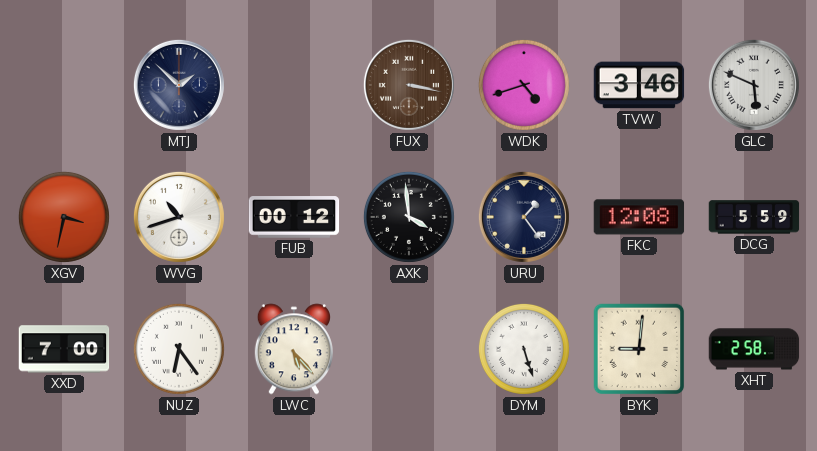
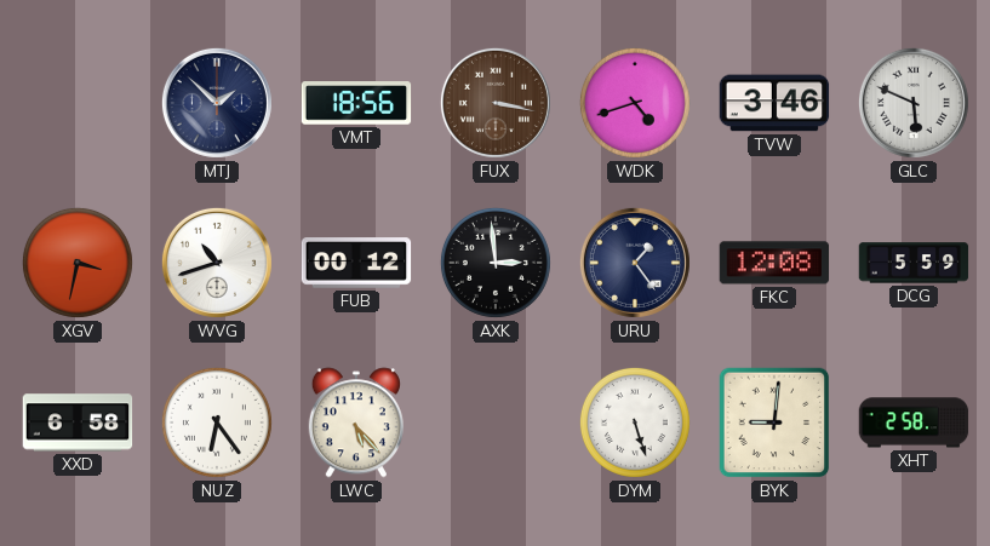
VMT: none -> 18:56
AXK: 3:59 -> 2:59
XXD: 7:00 -> 6:58
